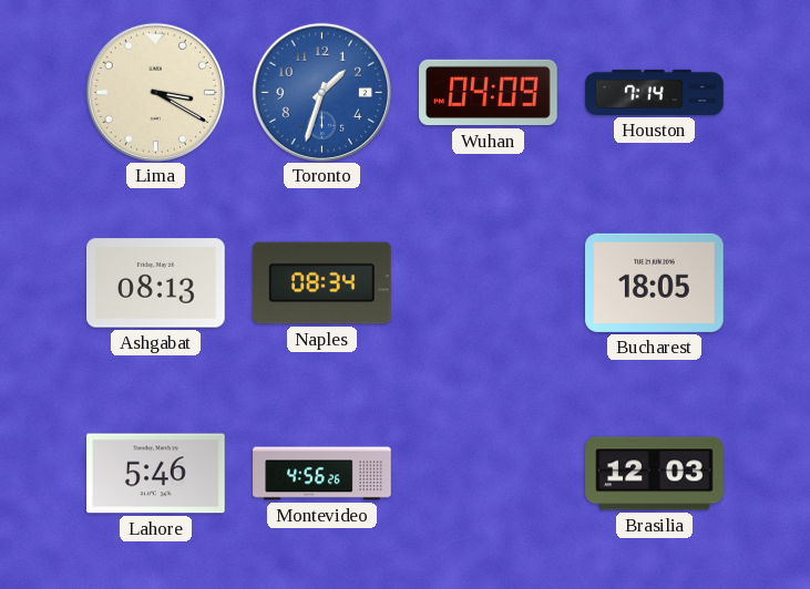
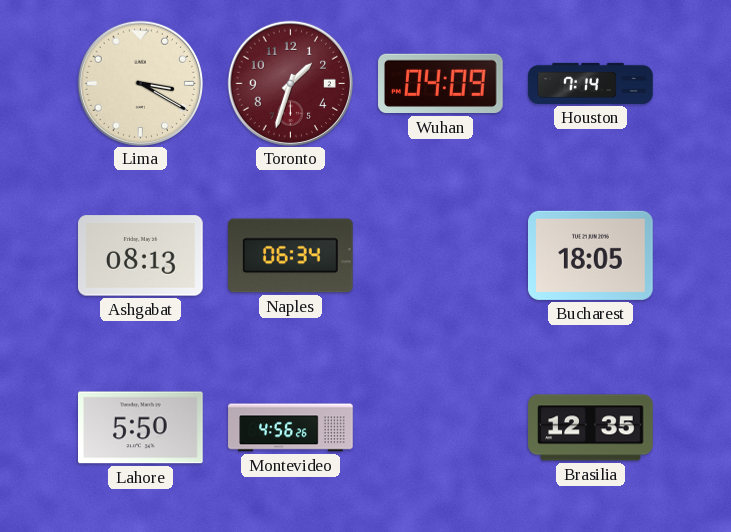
Toronto dial: blue -> burgundy
Naples: 08:34 -> 06:34
Lahore: 5:46 -> 5:50
Brasilia: 12:03 -> 12:35
